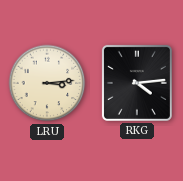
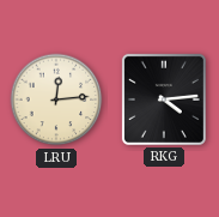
LRU: 3:14 -> 12:14
